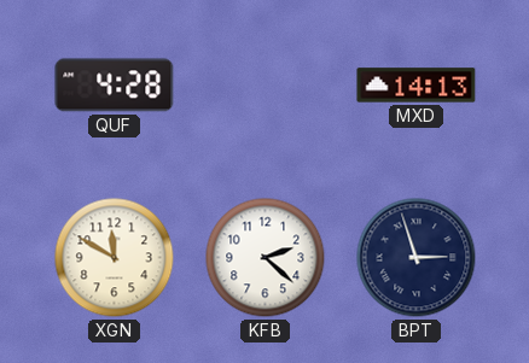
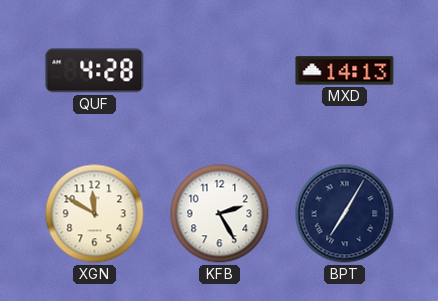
KFB: 2:22 -> 2:25
BPT: 2:57 -> 7:05
